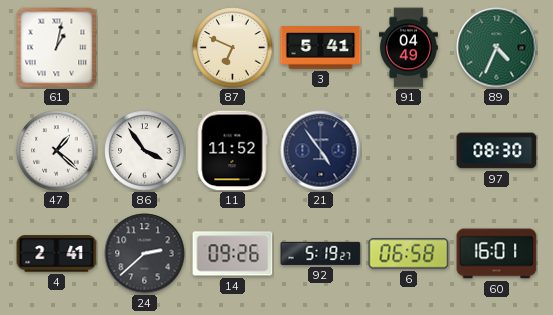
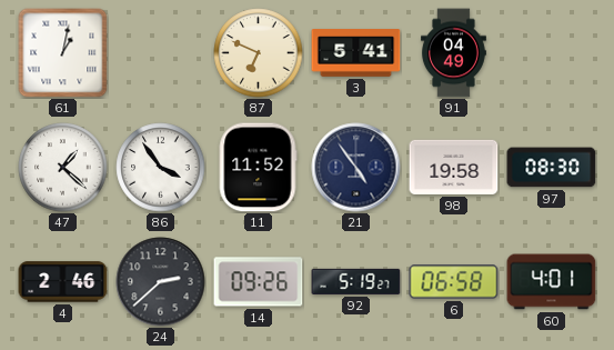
89: 4:34 -> none
98: none -> 19:58
4: 2:41 -> 2:46
60: 16:01 -> 4:01
